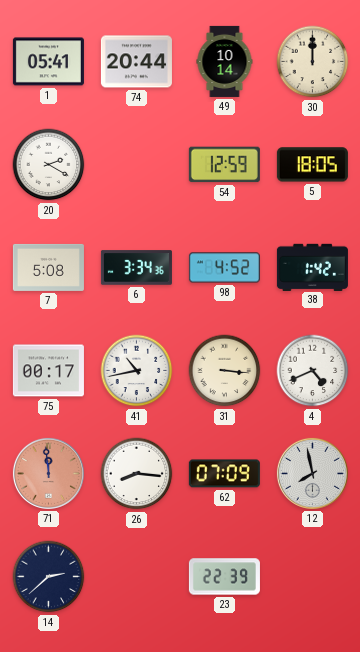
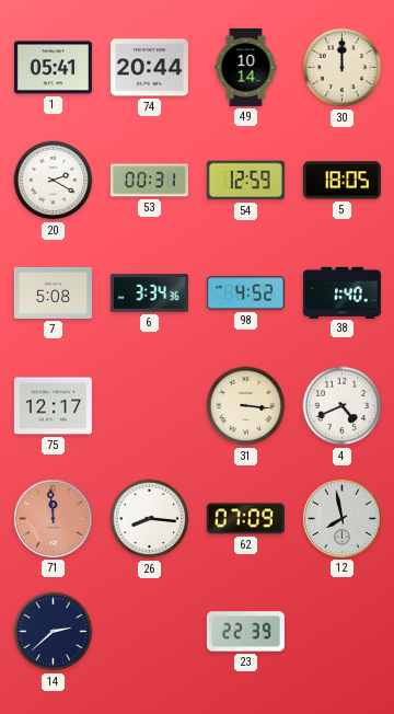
53: none -> 00:31
38: 1:42 -> 1:40
75: 00:17 -> 12:17
41: 10:43 -> none
